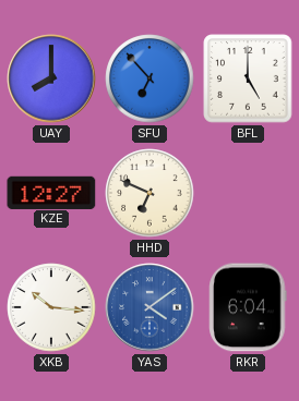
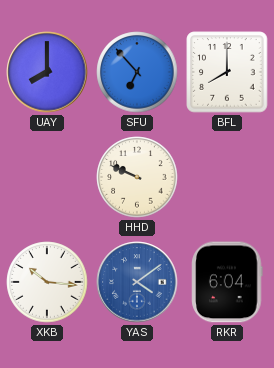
BFL: 5:00 -> 8:00
KZE: 12:27 -> none
HHD: 6:49 -> 9:49
